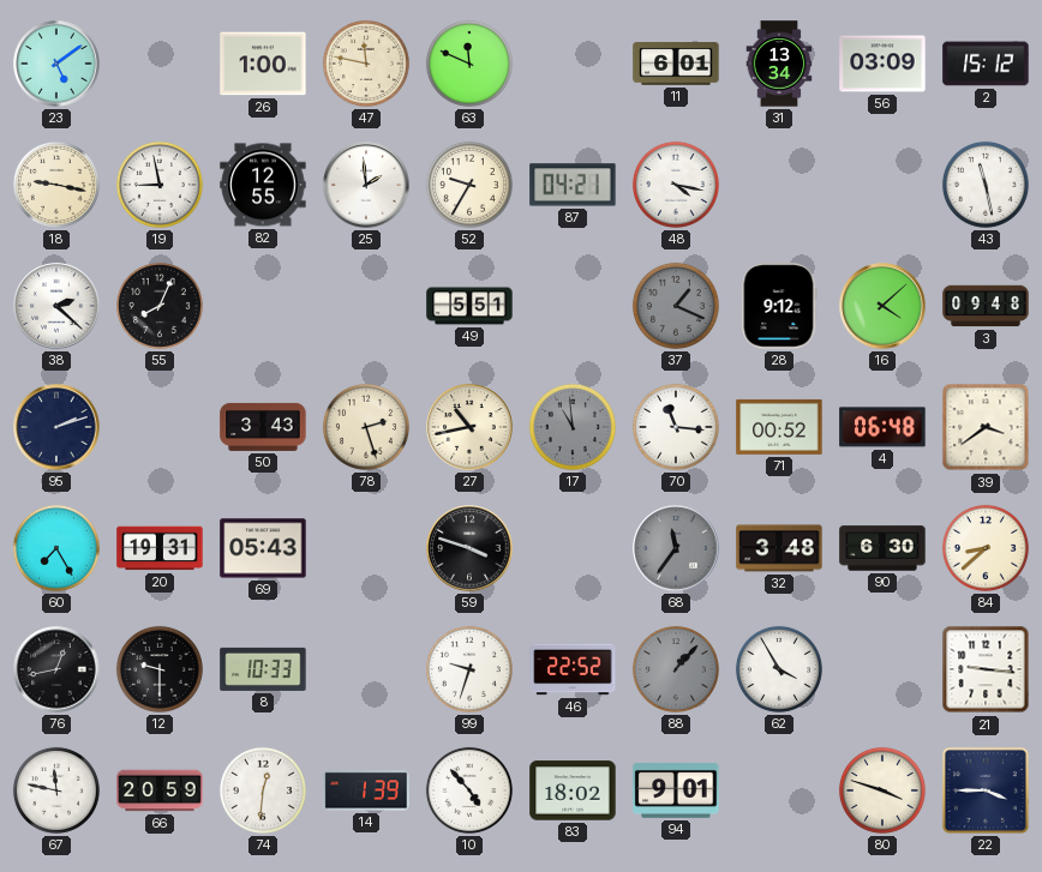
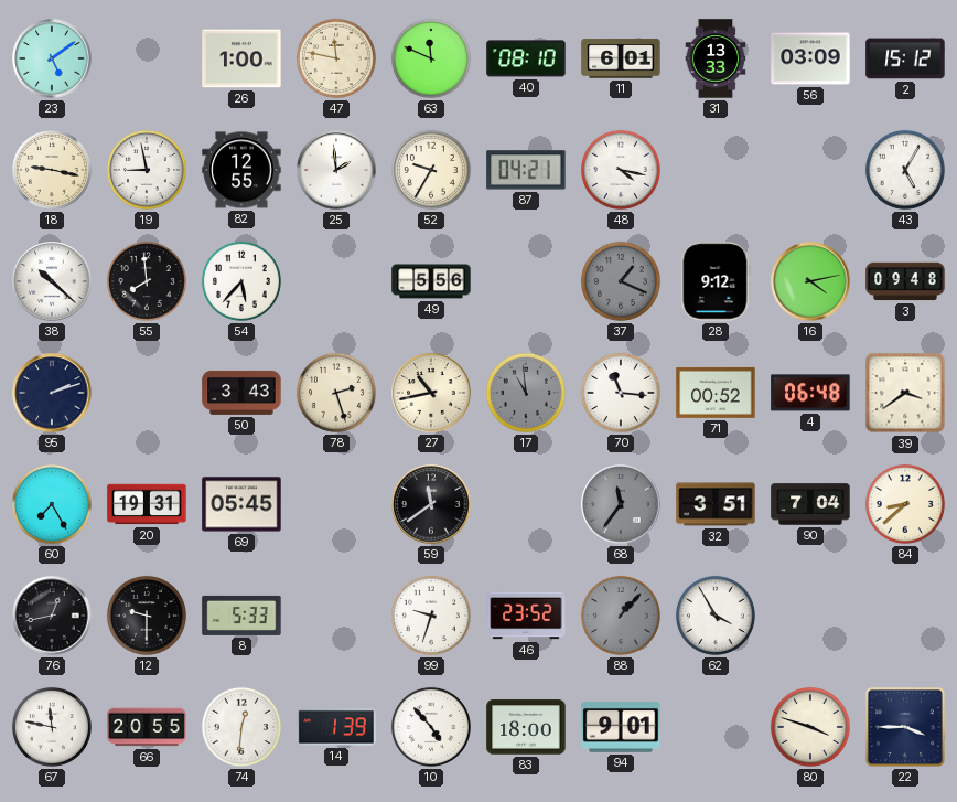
40: none -> 08:10
31: 13:34 -> 13:33
43: 11:28 -> 5:05
38: 2:22 -> 10:22
55: 8:04 -> 7:59
54: none -> 5:37
49: 5:51 -> 5:56
16: 4:08 -> 4:13
69: 05:43 -> 05:45
59: 3:48 -> 11:39
32: 3:48 -> 3:51
90: 6:30 -> 7:04
8: 10:33 -> 5:33
46: 22:52 -> 23:52
21: 9:16 -> none
66: 20:59 -> 20:55
83: 18:02 -> 18:00
